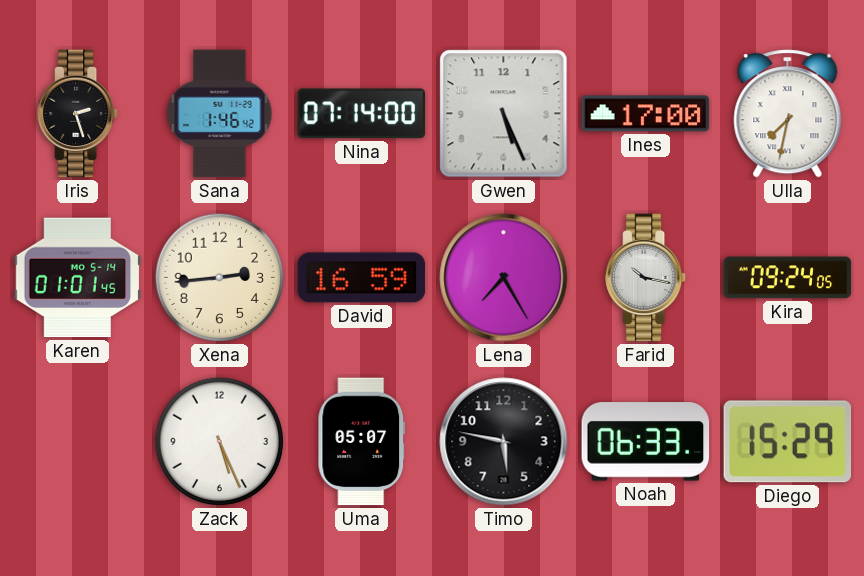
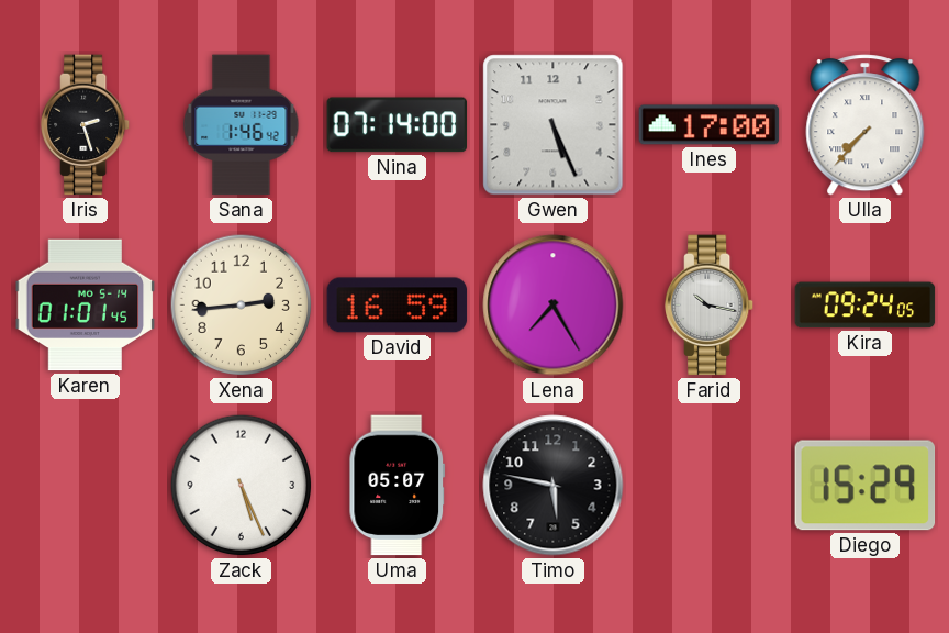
Ulla: 7:32 -> 7:37
Noah: 06:33 -> none
